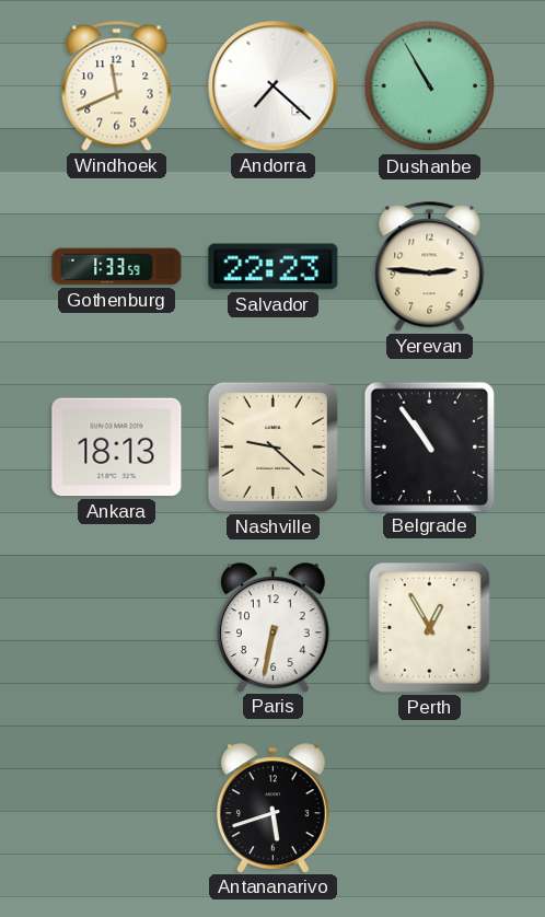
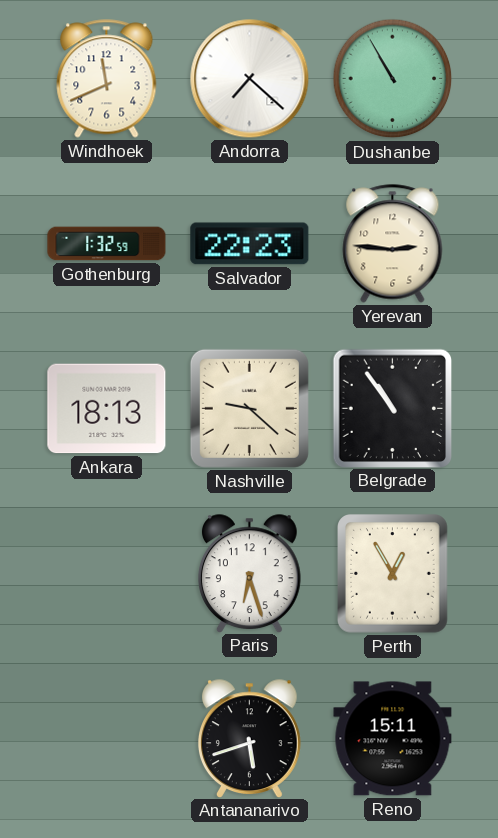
Gothenburg: 1:33 -> 1:32
Paris: 6:32 -> 6:27
Reno: none -> 15:11
